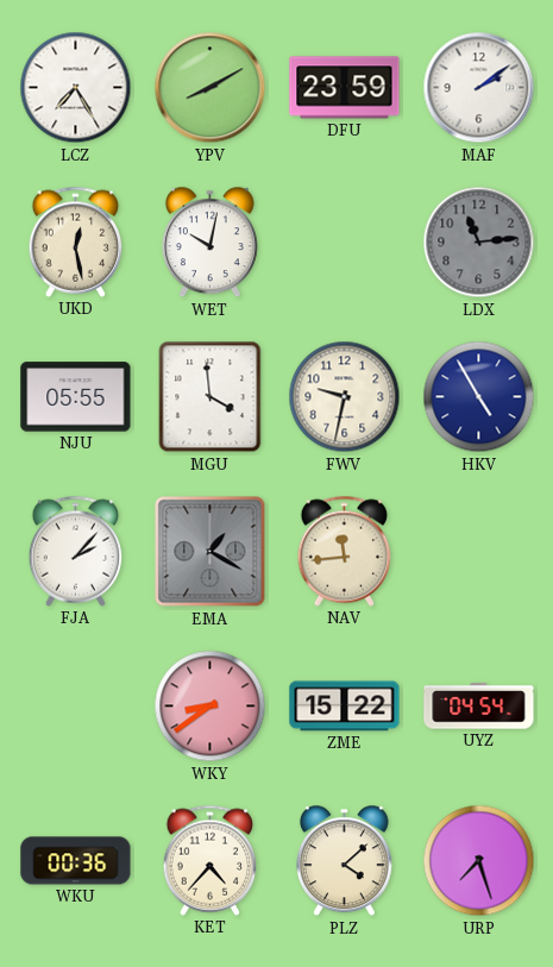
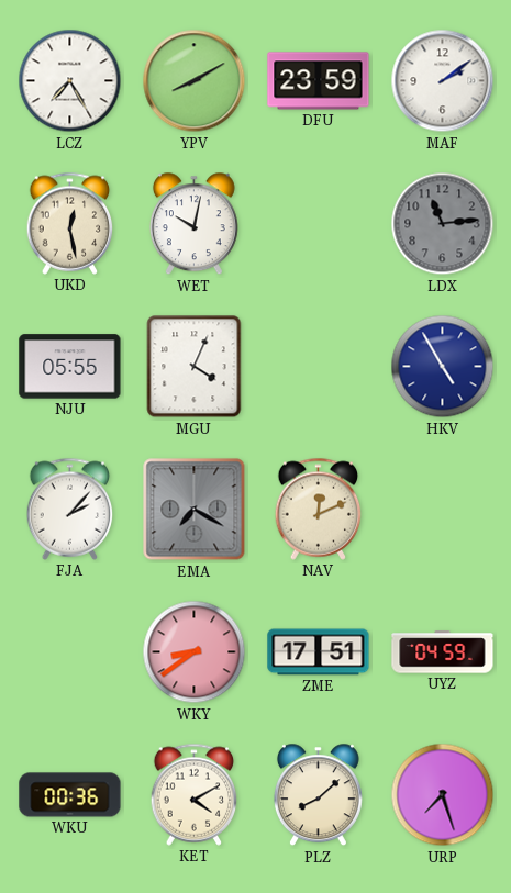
MGU: 3:59 -> 4:04
FWV: 9:32 -> none
EMA: 1:20 -> 7:20
NAV: 11:44 -> 12:11
ZME: 15:22 -> 17:51
UYZ: 04:54 -> 04:59
KET: 4:37 -> 4:10
PLZ: 4:08 -> 8:08
